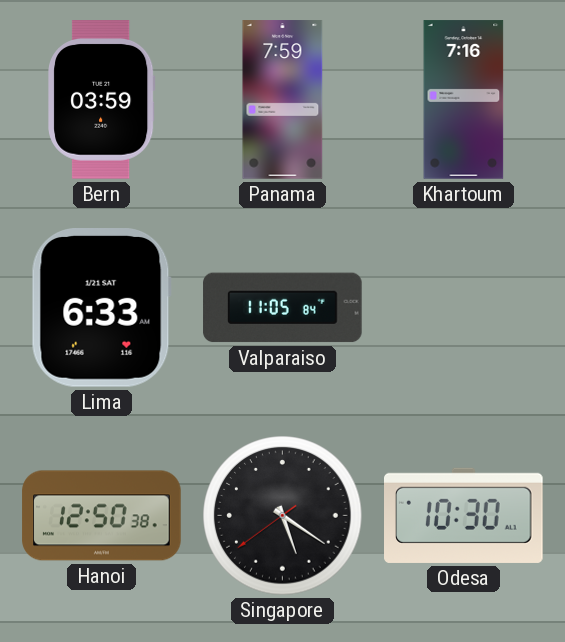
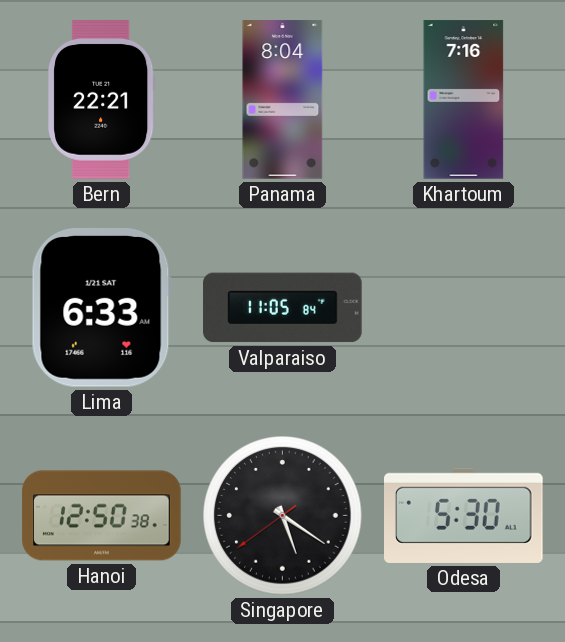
Bern: 03:59 -> 22:21
Panama: 7:59 -> 8:04
Odesa: 10:30 -> 5:30
